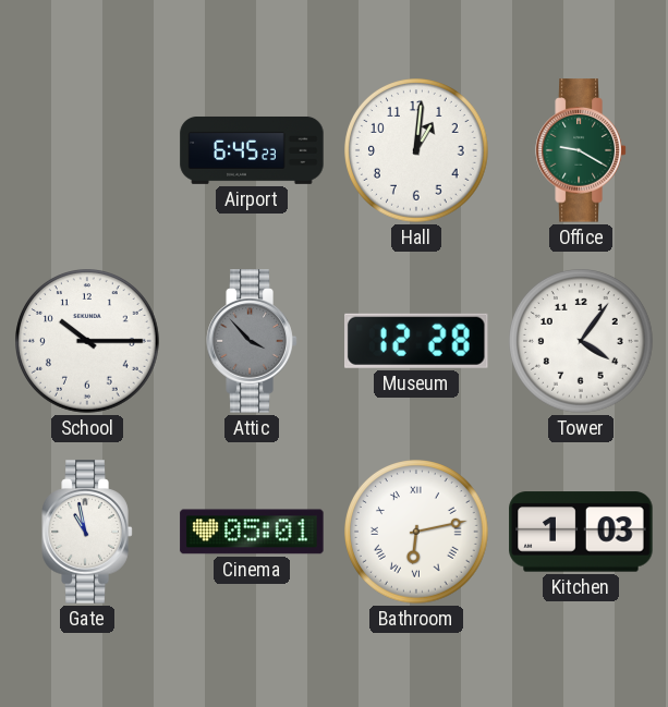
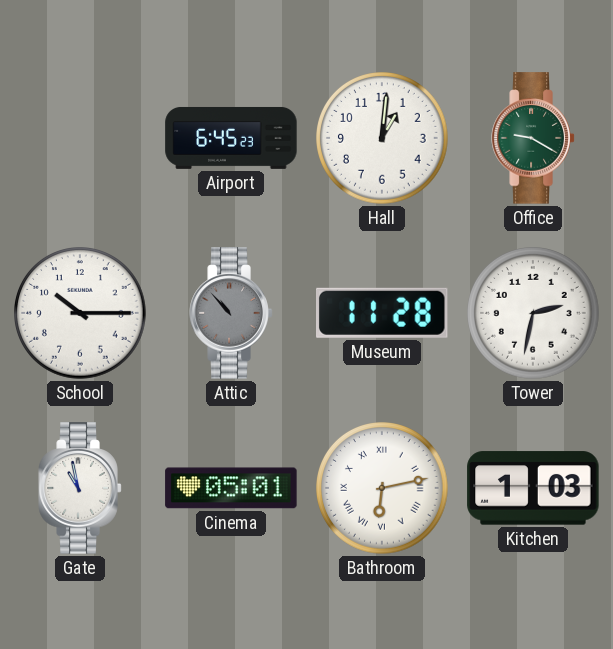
Attic: 3:53 -> 10:53
Museum: 12:28 -> 11:28
Tower: 4:06 -> 2:32
